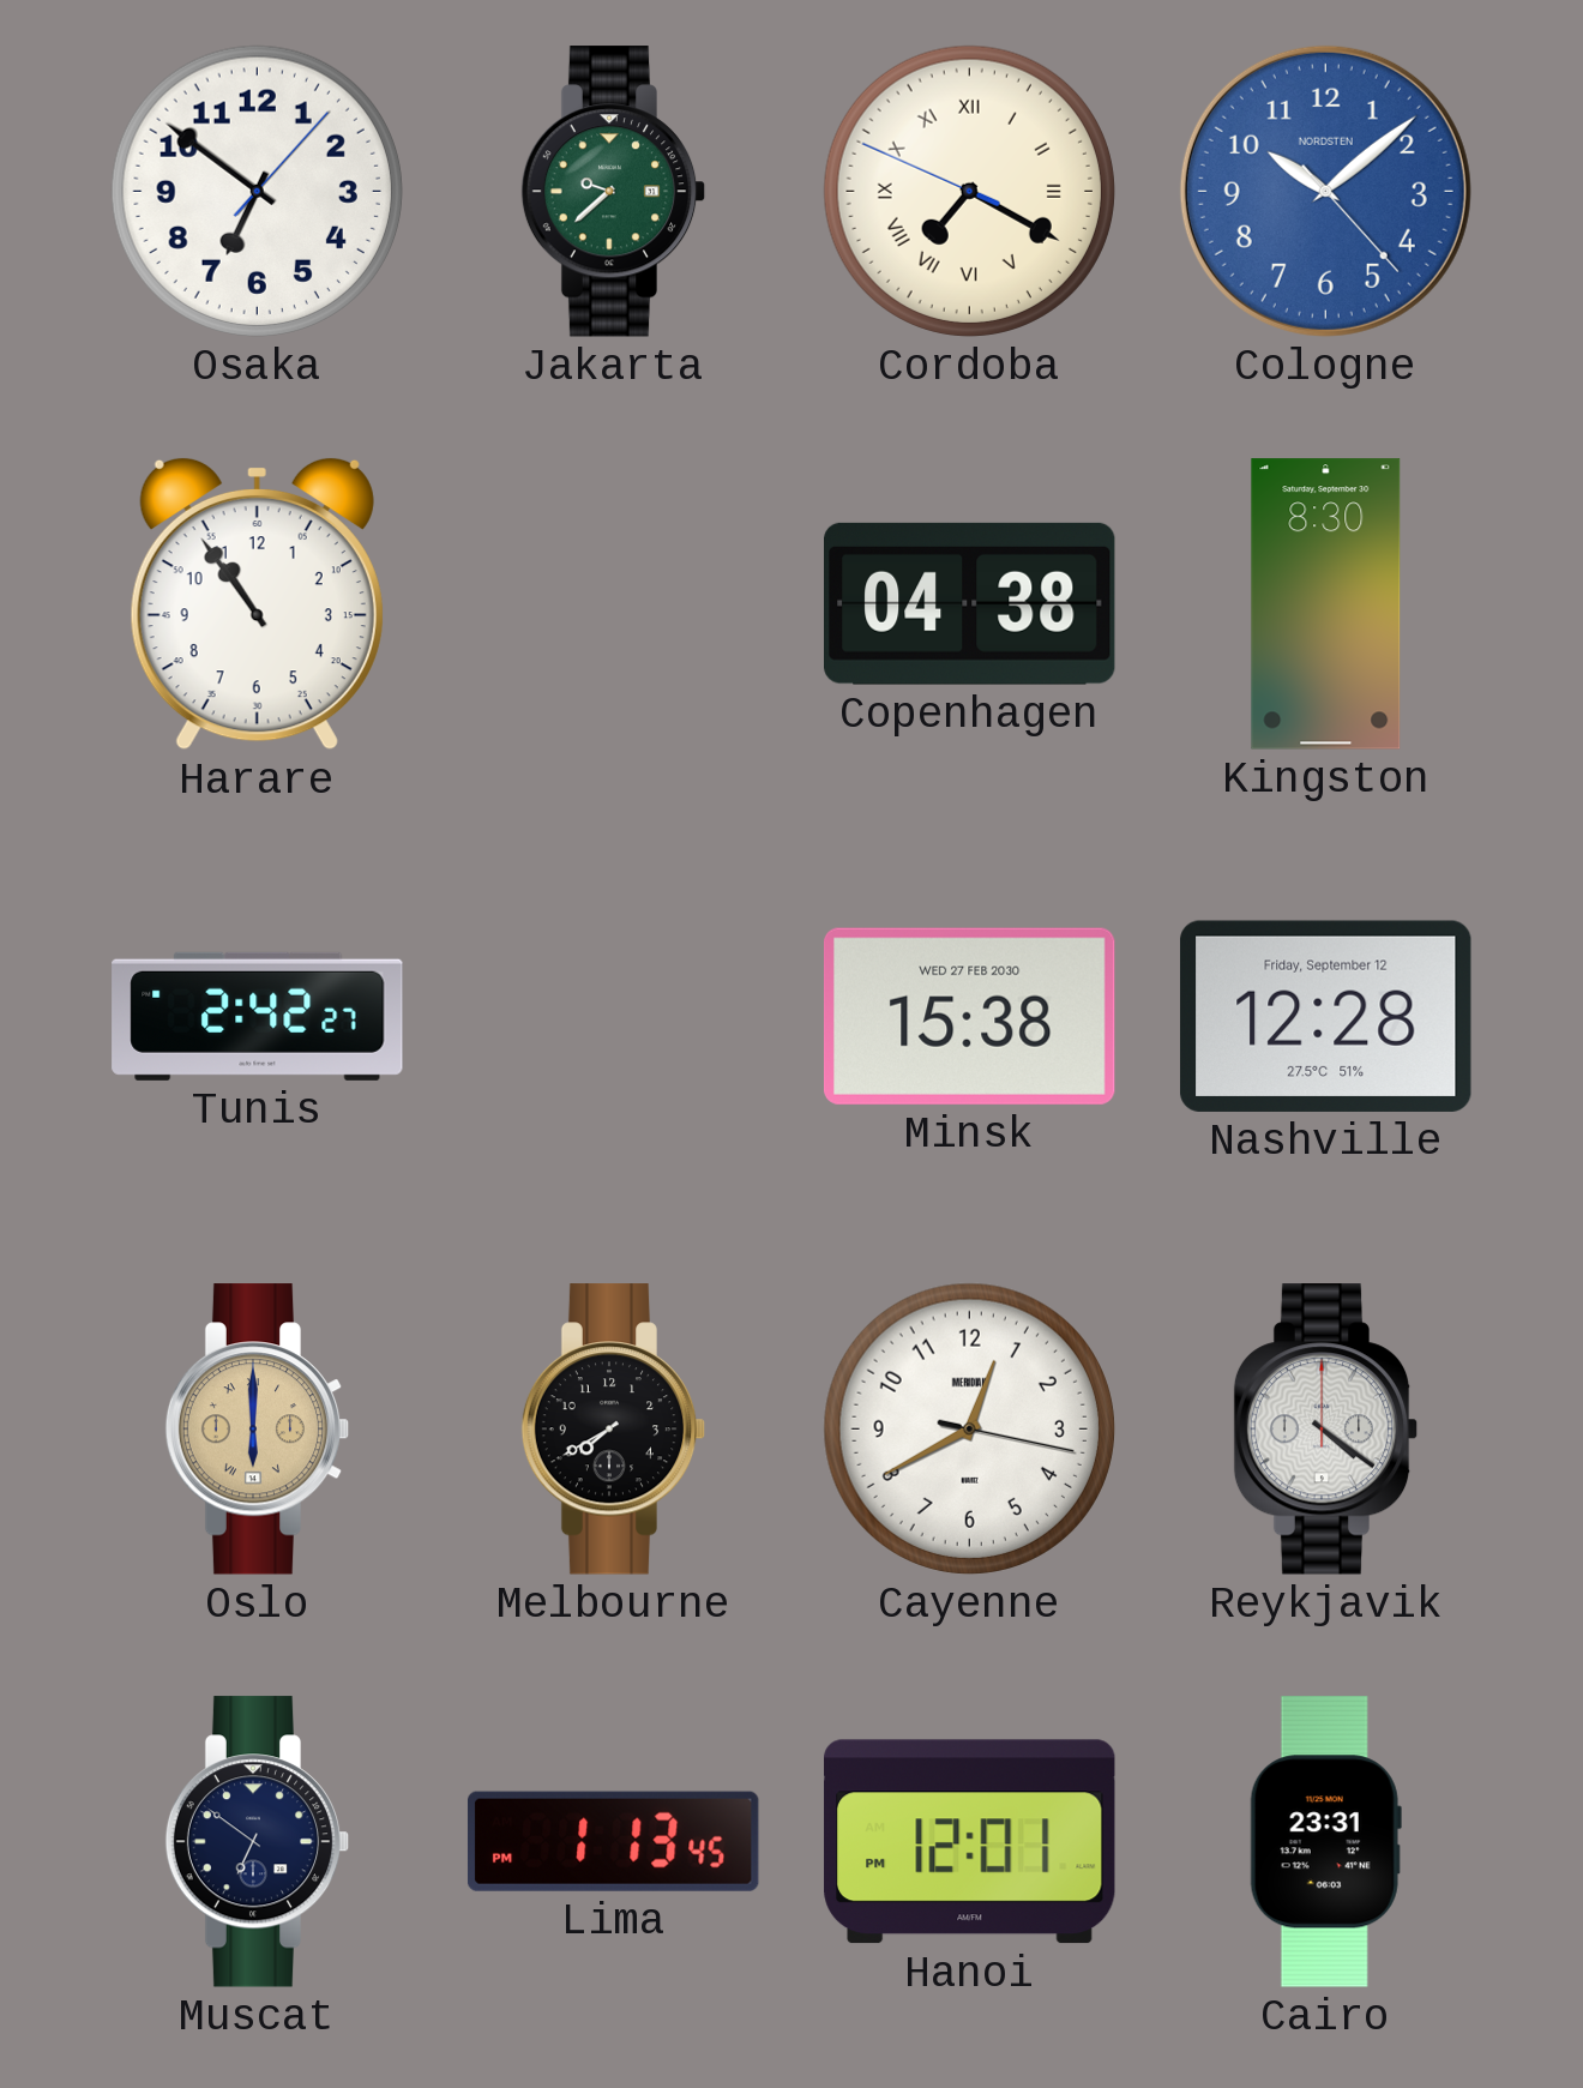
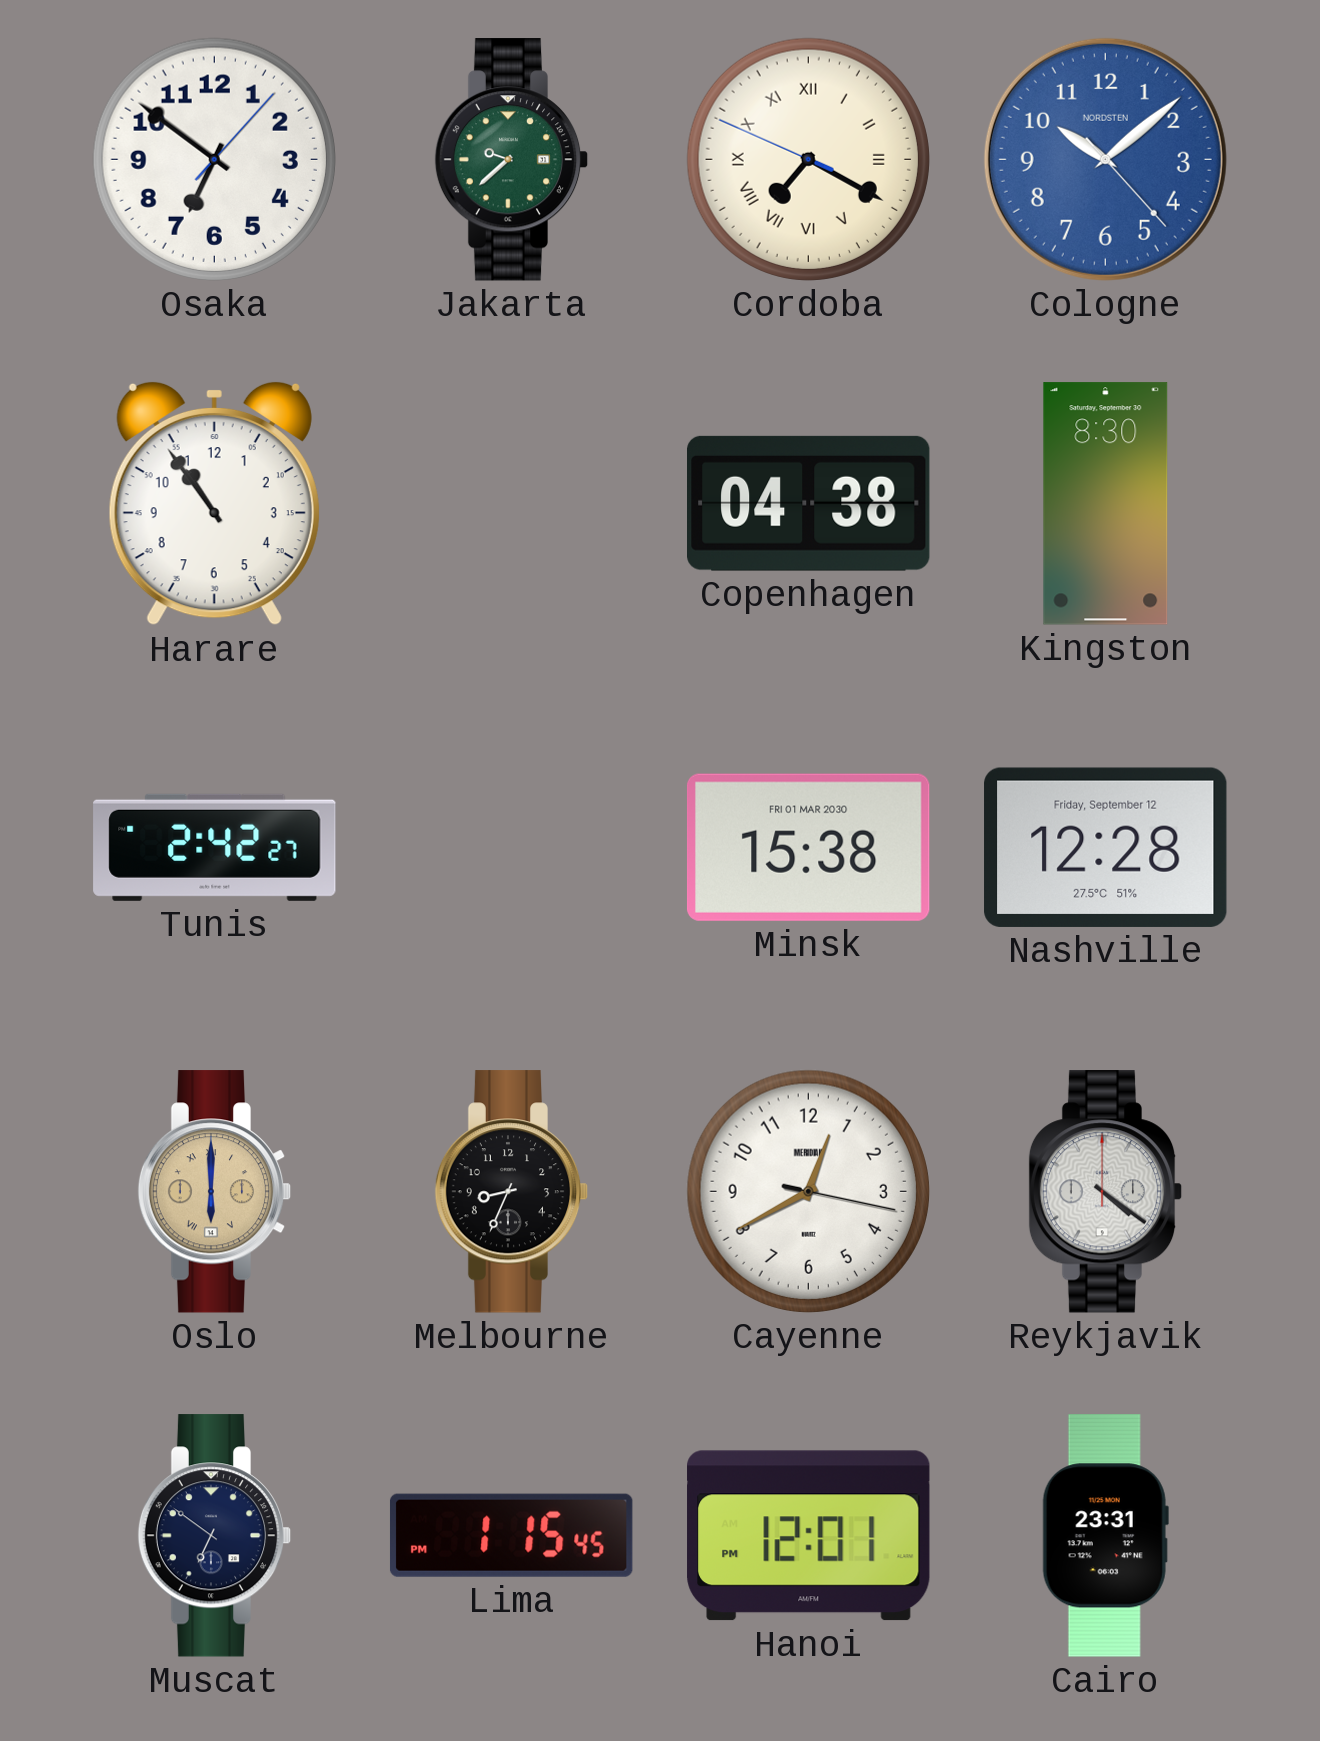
Minsk date: WED 27 FEB 2030 -> FRI 01 MAR 2030
Melbourne: 7:40 -> 8:34
Lima: 1:13 -> 1:15
